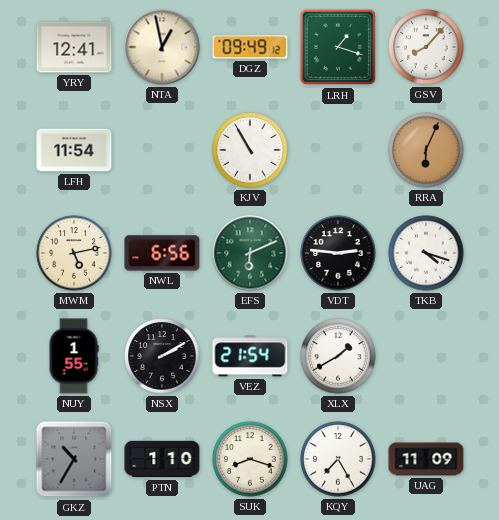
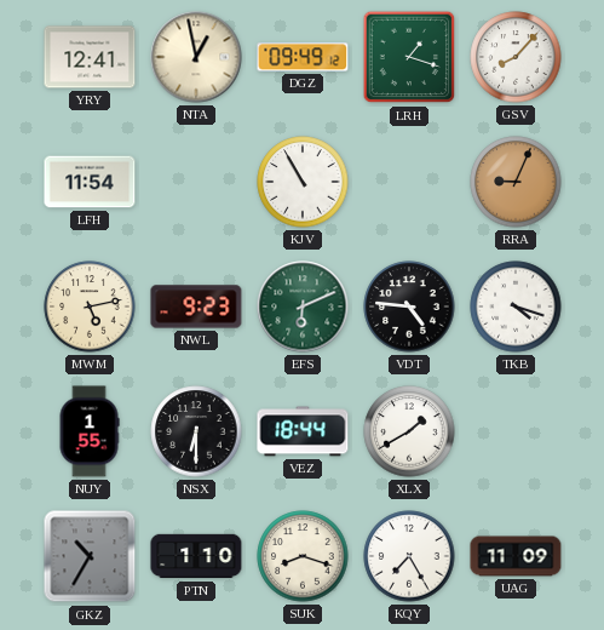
RRA: 6:04 -> 9:04
NWL: 6:56 -> 9:23
VDT: 2:46 -> 4:46
NSX: 2:10 -> 6:30
VEZ: 21:54 -> 18:44
